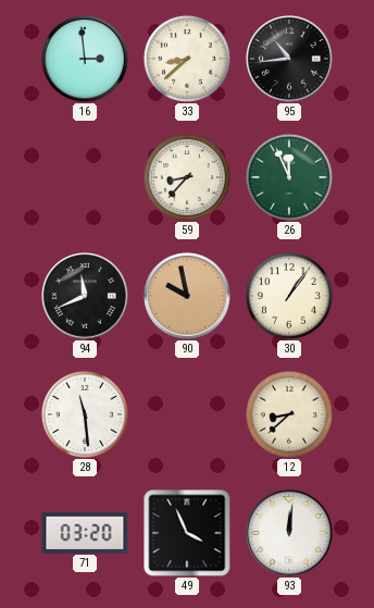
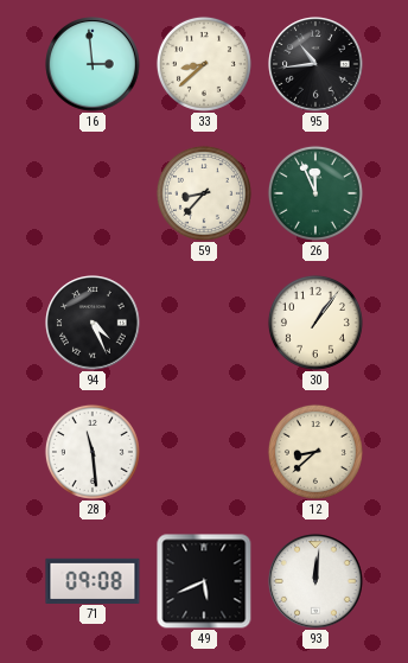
94: 11:41 -> 4:26
90: 9:58 -> none
71: 03:20 -> 09:08
49: 3:56 -> 5:41
